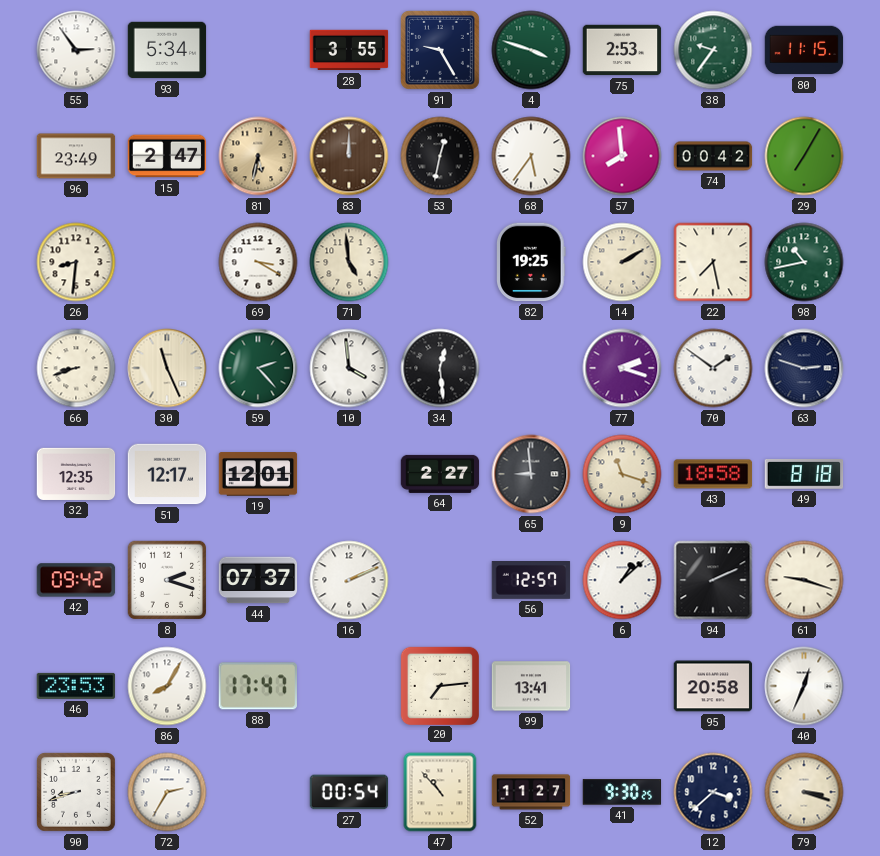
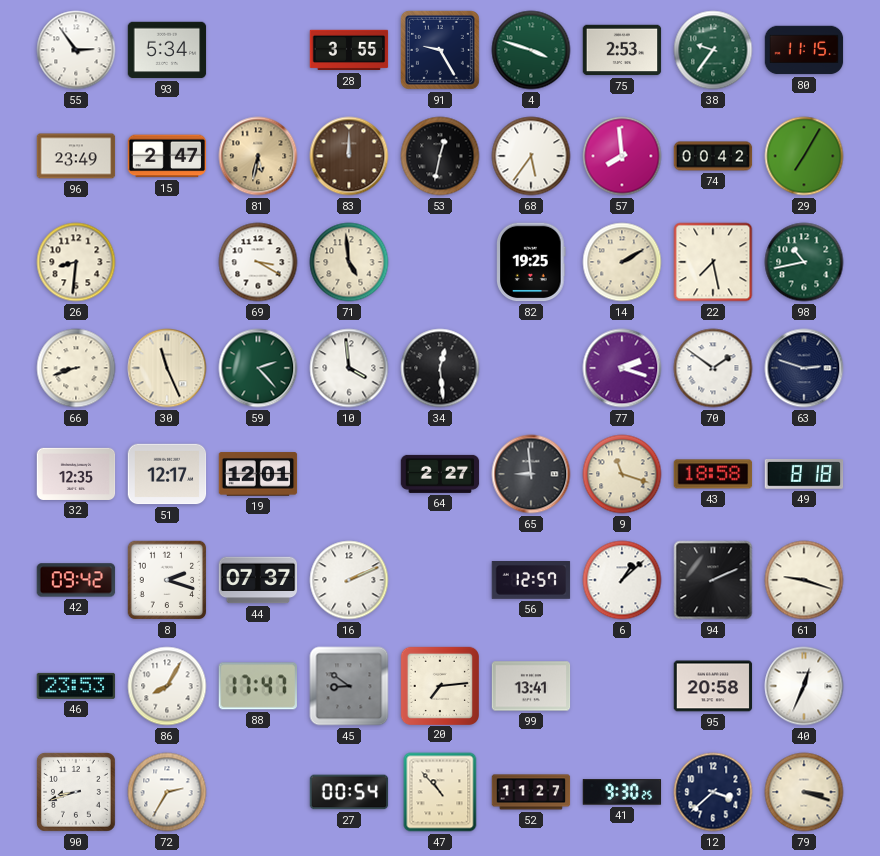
45: none -> 8:51
